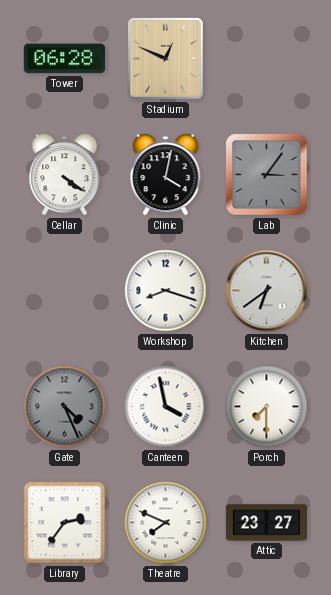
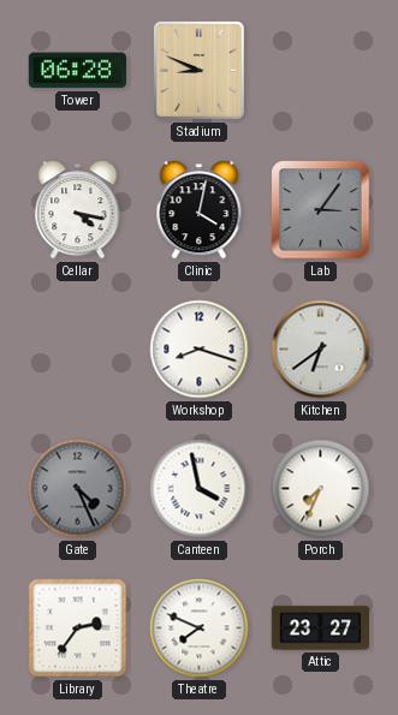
Stadium: 12:49 -> 8:49
Cellar: 4:21 -> 4:17
Porch: 7:30 -> 7:34
